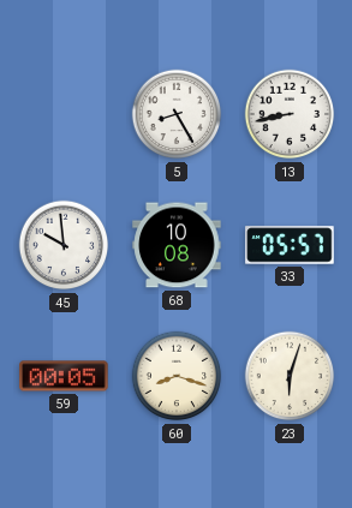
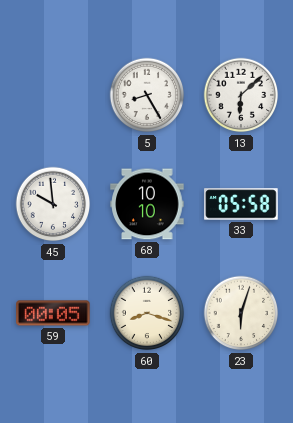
13: 8:43 -> 6:08
68: 10:08 -> 10:10
33: 05:57 -> 05:58
